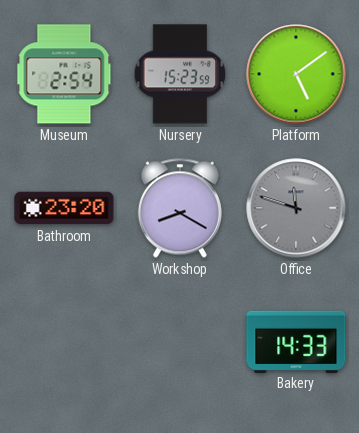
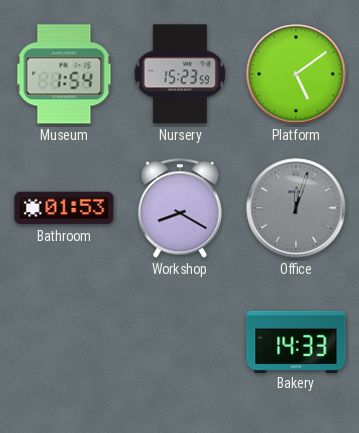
Museum: 2:54 -> 1:54
Bathroom: 23:20 -> 01:53
Office: 11:48 -> 12:03
